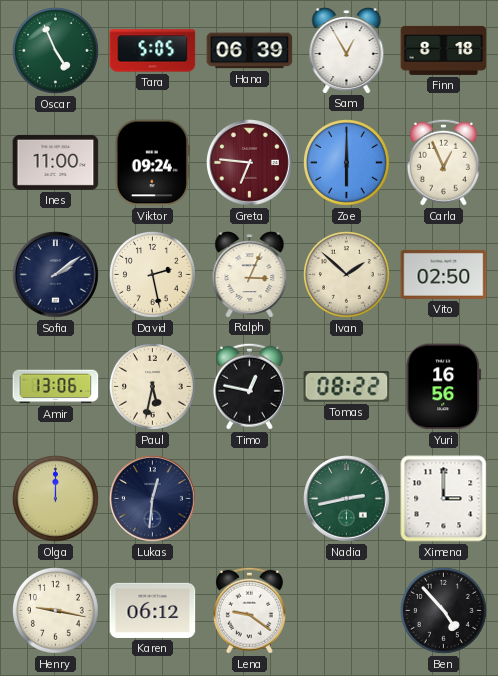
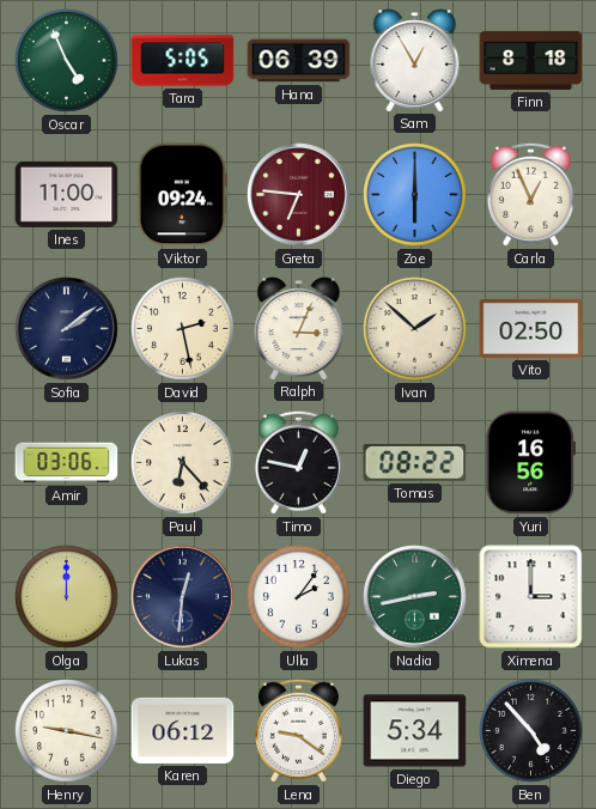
Amir: 13:06 -> 03:06
Paul: 5:32 -> 6:23
Ulla: none -> 2:06
Diego: none -> 5:34
